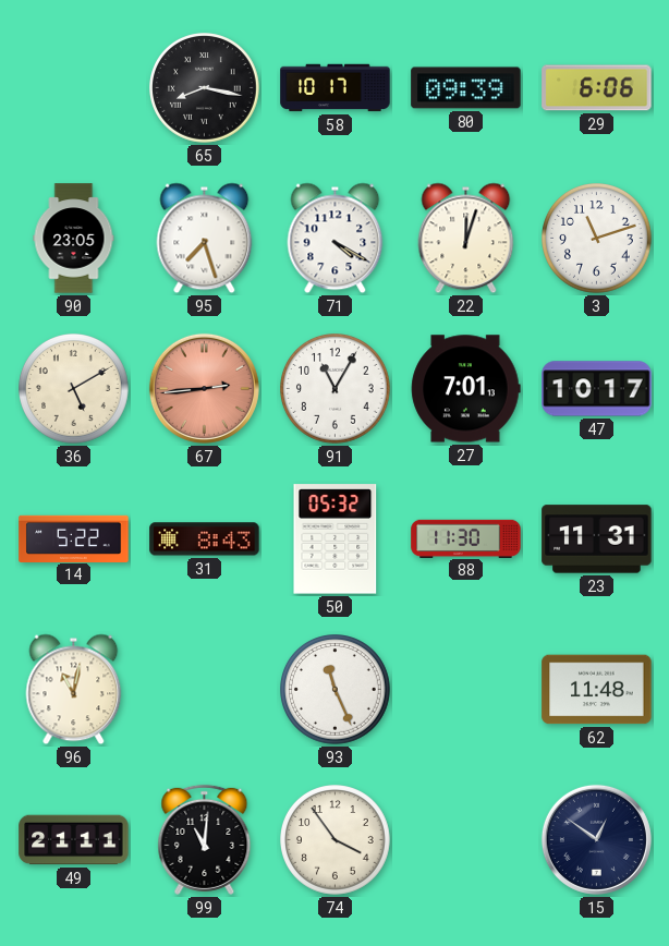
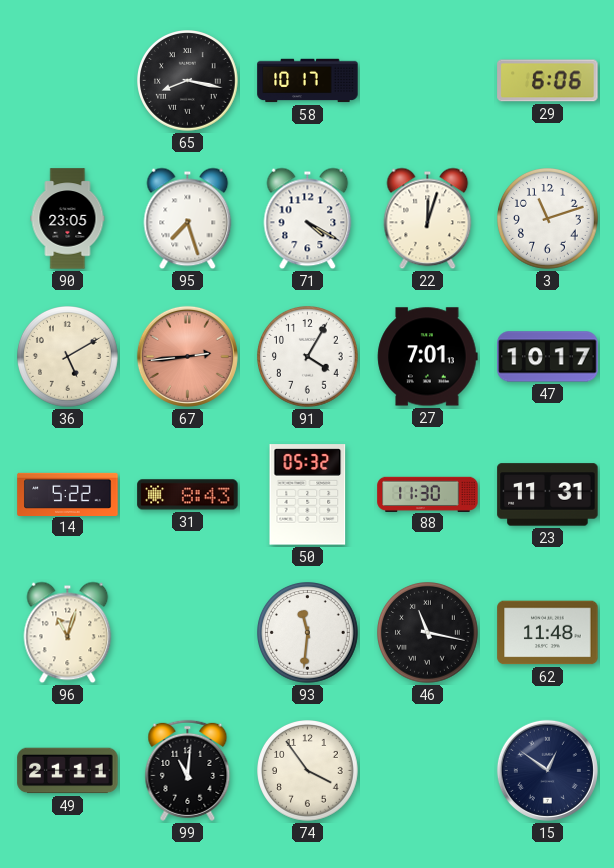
80: 09:39 -> none
91: 11:05 -> 4:05
96: 11:02 -> 11:03
93: 11:26 -> 11:31
46: none -> 11:17
